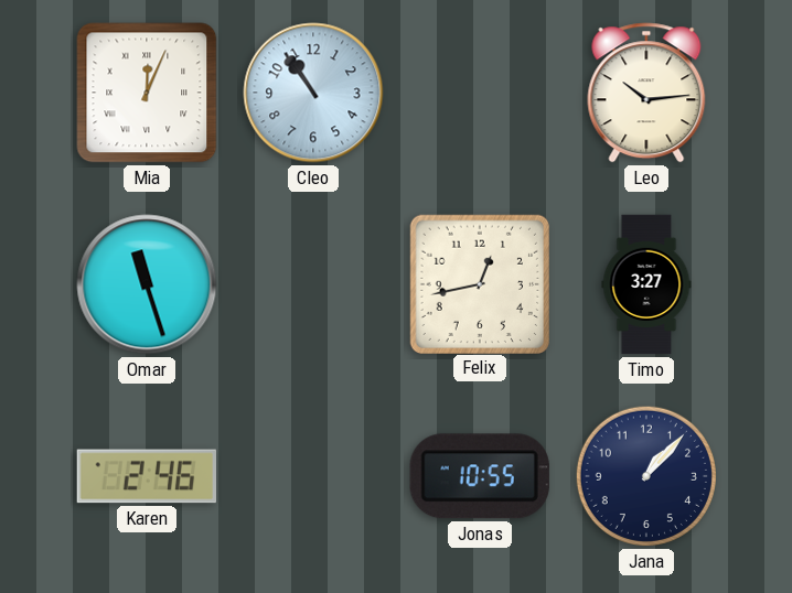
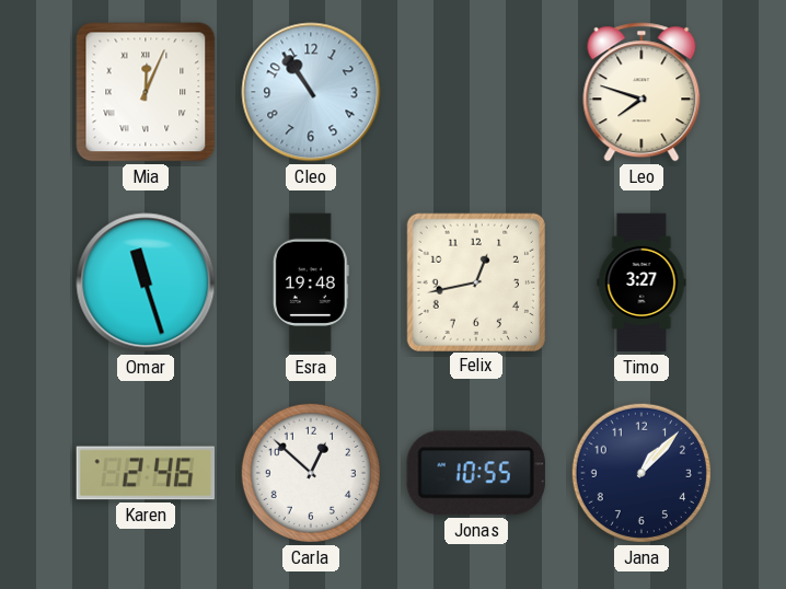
Leo: 10:14 -> 7:48
Esra: none -> 19:48
Carla: none -> 12:52
